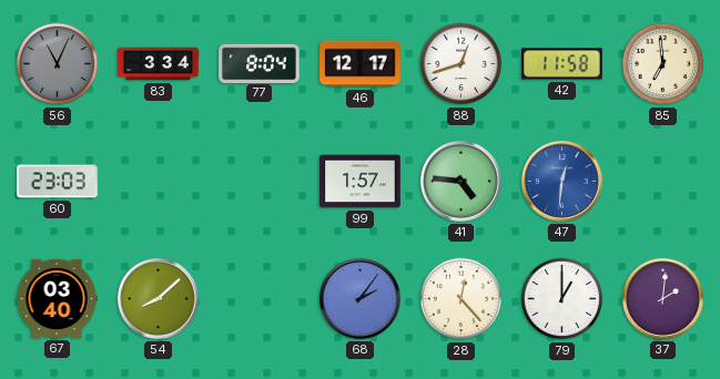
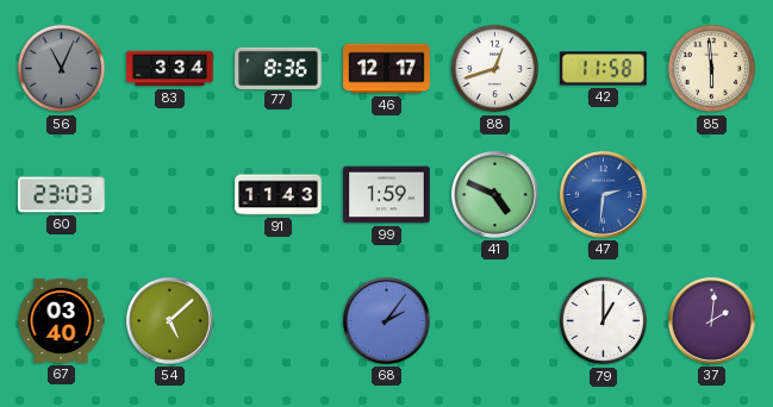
77: 8:04 -> 8:36
85: 6:59 -> 5:59
91: none -> 11:43
99: 1:57 -> 1:59
41: 4:46 -> 4:49
47: 12:31 -> 2:31
54: 8:08 -> 5:08
28: 12:23 -> none
